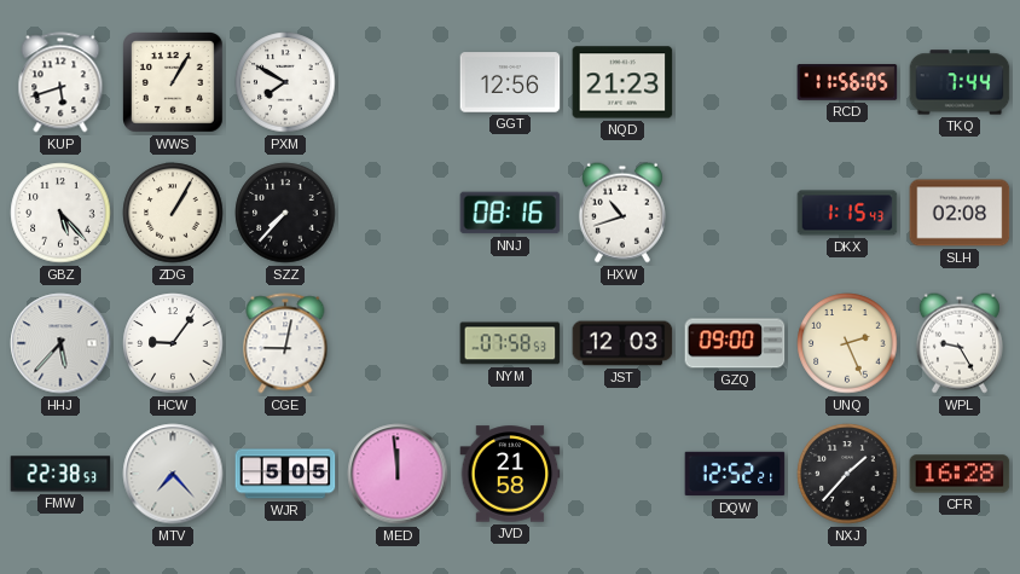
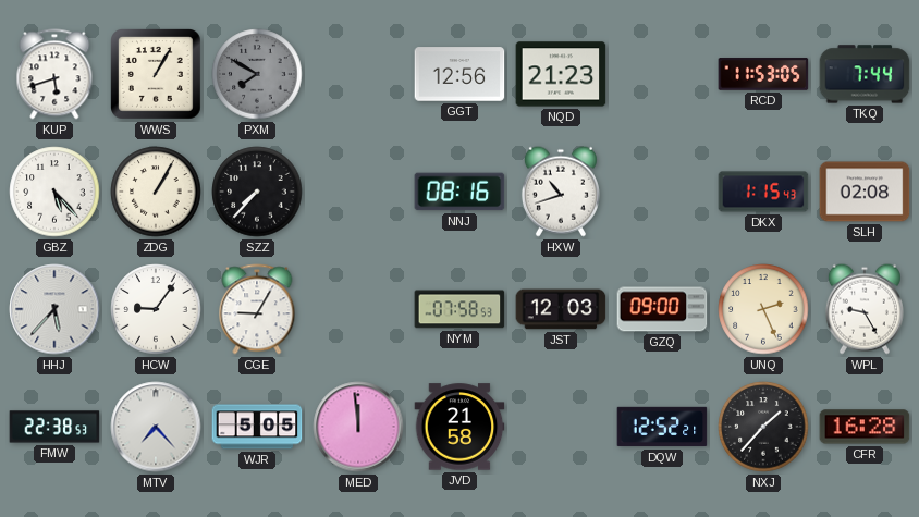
PXM dial: white -> grey
RCD: 11:56 -> 11:53
CGE: 9:02 -> 9:05
